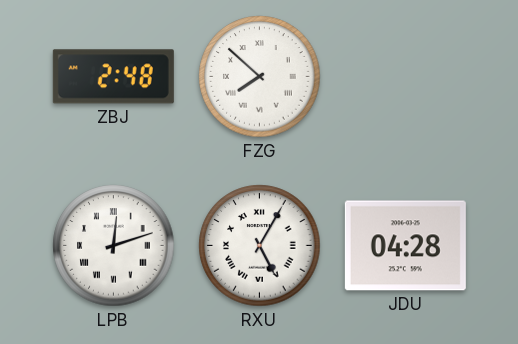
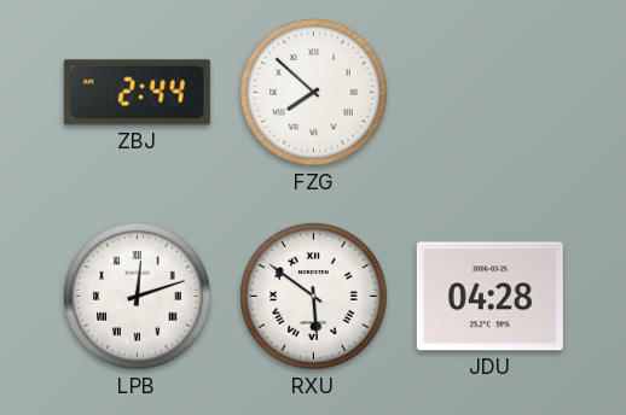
ZBJ: 2:48 -> 2:44
RXU: 5:05 -> 5:51
